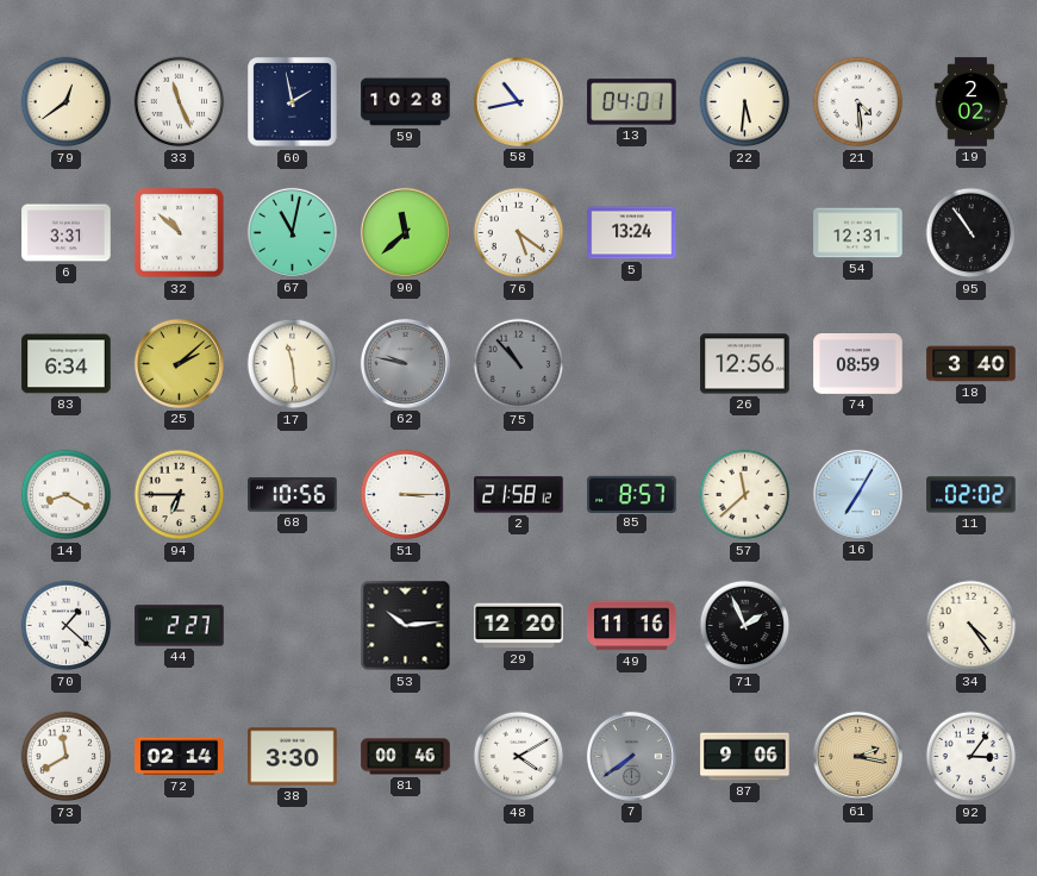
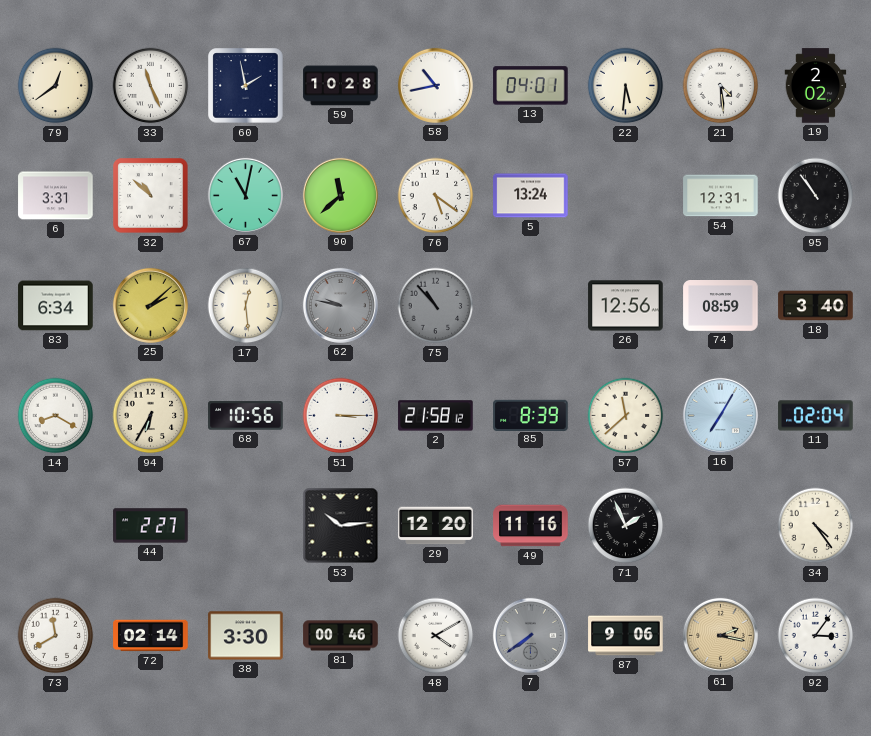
17: 11:29 -> 12:29
94: 6:45 -> 6:35
85: 8:57 -> 8:39
11: 02:02 -> 02:04
70: 1:22 -> none
